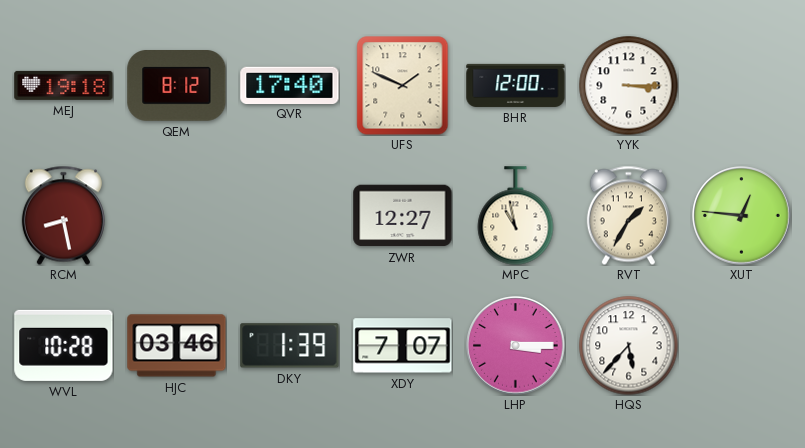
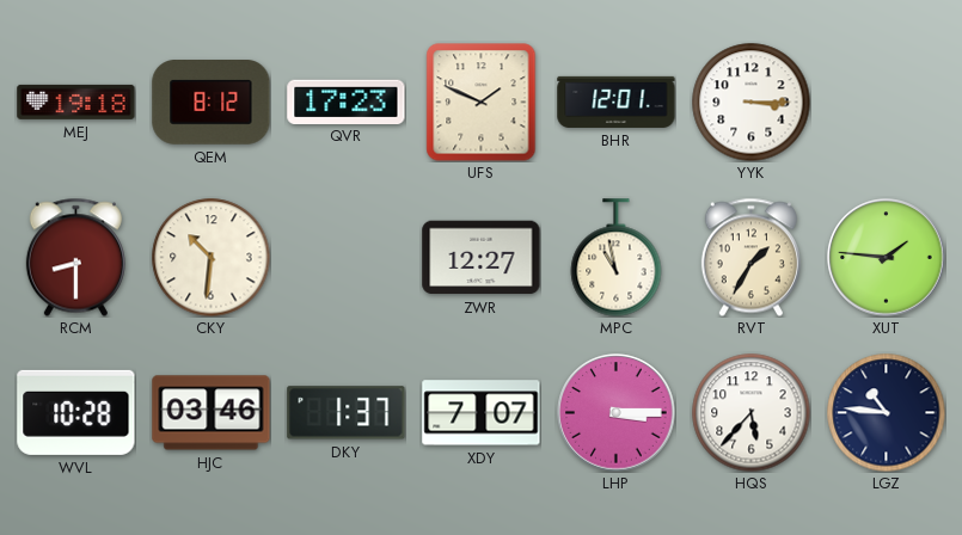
QVR: 17:40 -> 17:23
BHR: 12:00 -> 12:01
RCM: 8:28 -> 8:30
CKY: none -> 10:31
XUT: 12:46 -> 1:46
DKY: 1:39 -> 1:37
LGZ: none -> 10:46
